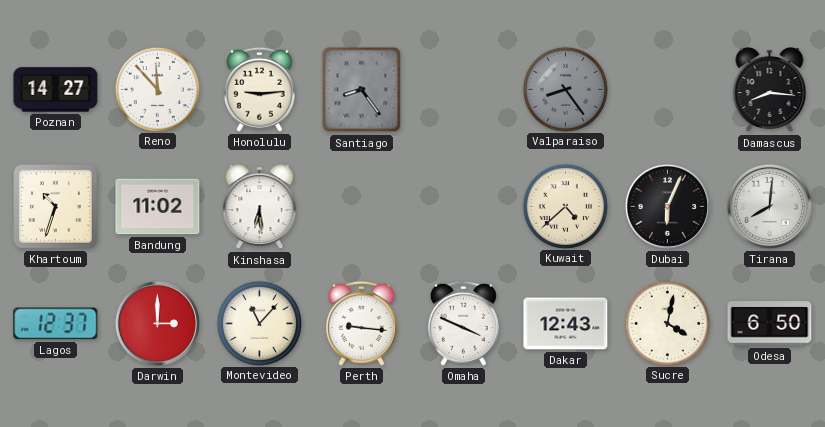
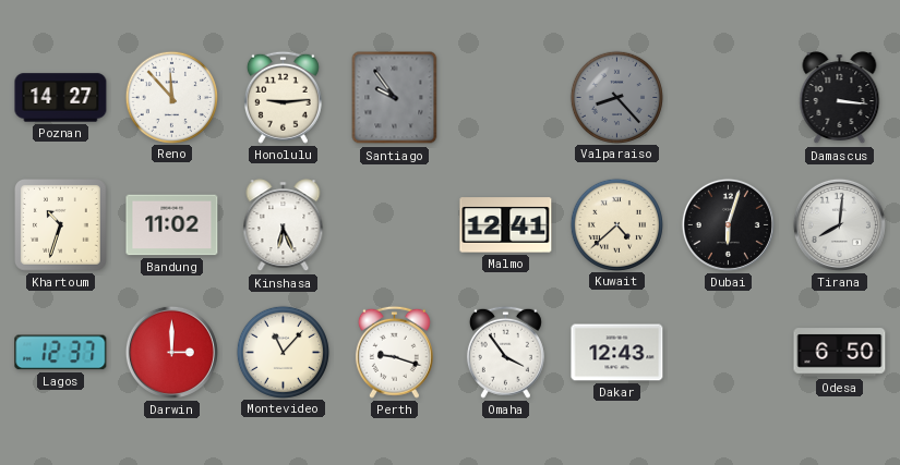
Santiago: 8:24 -> 9:54
Valparaiso: 8:24 -> 8:23
Damascus: 8:16 -> 3:16
Kinshasa: 6:29 -> 6:26
Malmo: none -> 12:41
Dubai: 6:04 -> 6:03
Perth: 9:16 -> 9:18
Omaha: 3:49 -> 3:54
Sucre: 4:02 -> none
